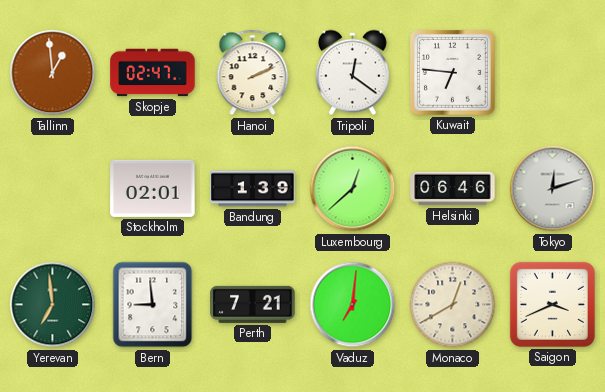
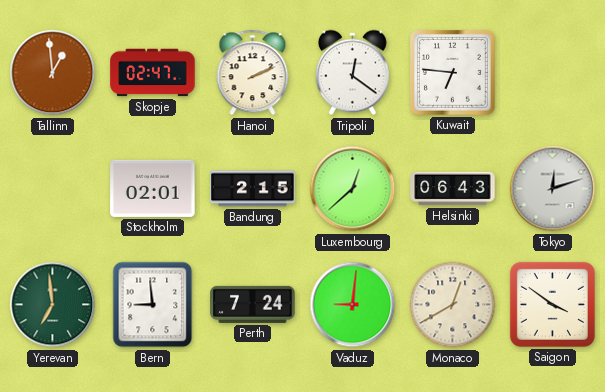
Bandung: 1:39 -> 2:15
Helsinki: 06:46 -> 06:43
Perth: 7:21 -> 7:24
Vaduz: 7:01 -> 9:01
Saigon: 3:41 -> 3:51
